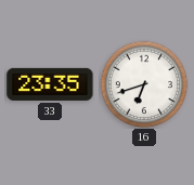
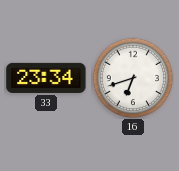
33: 23:35 -> 23:34
